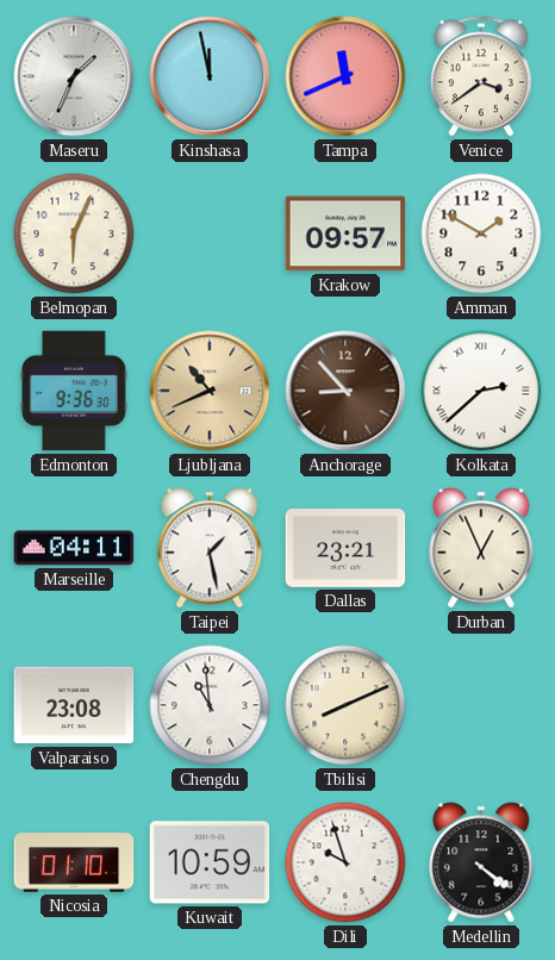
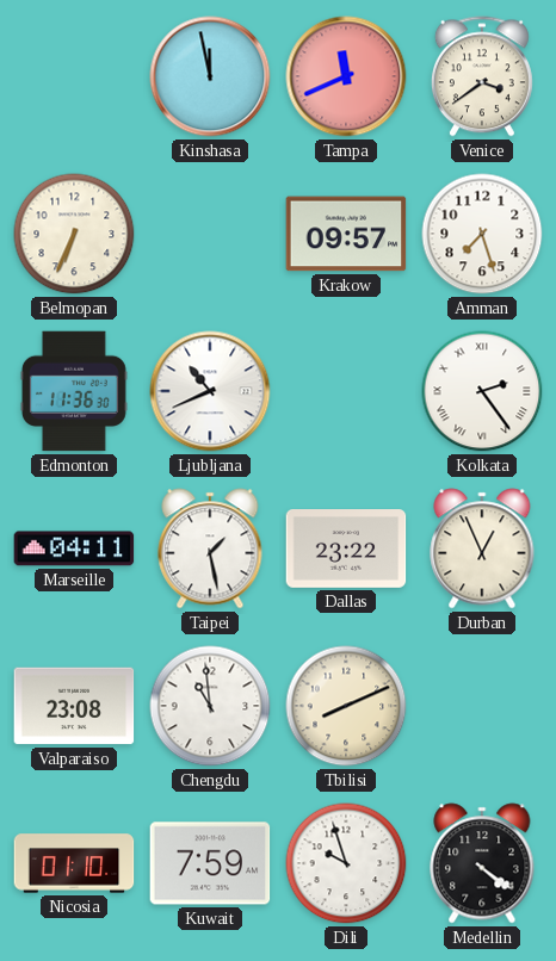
Maseru: 1:34 -> none
Belmopan: 6:04 -> 6:34
Amman: 1:50 -> 7:27
Edmonton: 9:36 -> 11:36
Ljubljana dial: champagne -> white
Anchorage: 8:53 -> none
Kolkata: 2:38 -> 2:24
Dallas: 23:21 -> 23:22
Kuwait: 10:59 -> 7:59
